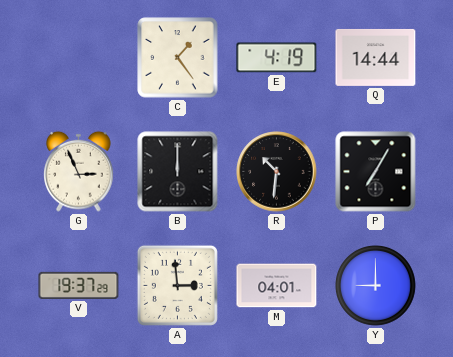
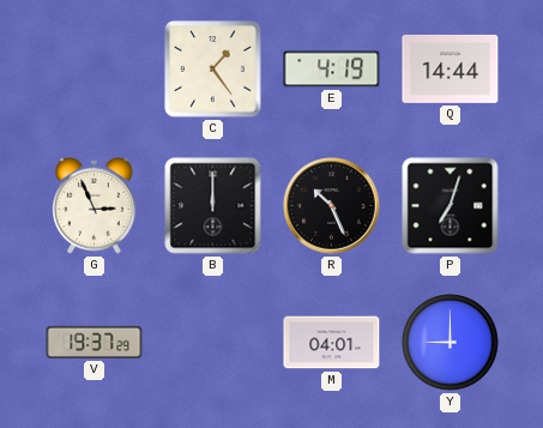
R: 10:31 -> 10:26
P: 7:05 -> 7:03
A: 2:59 -> none
